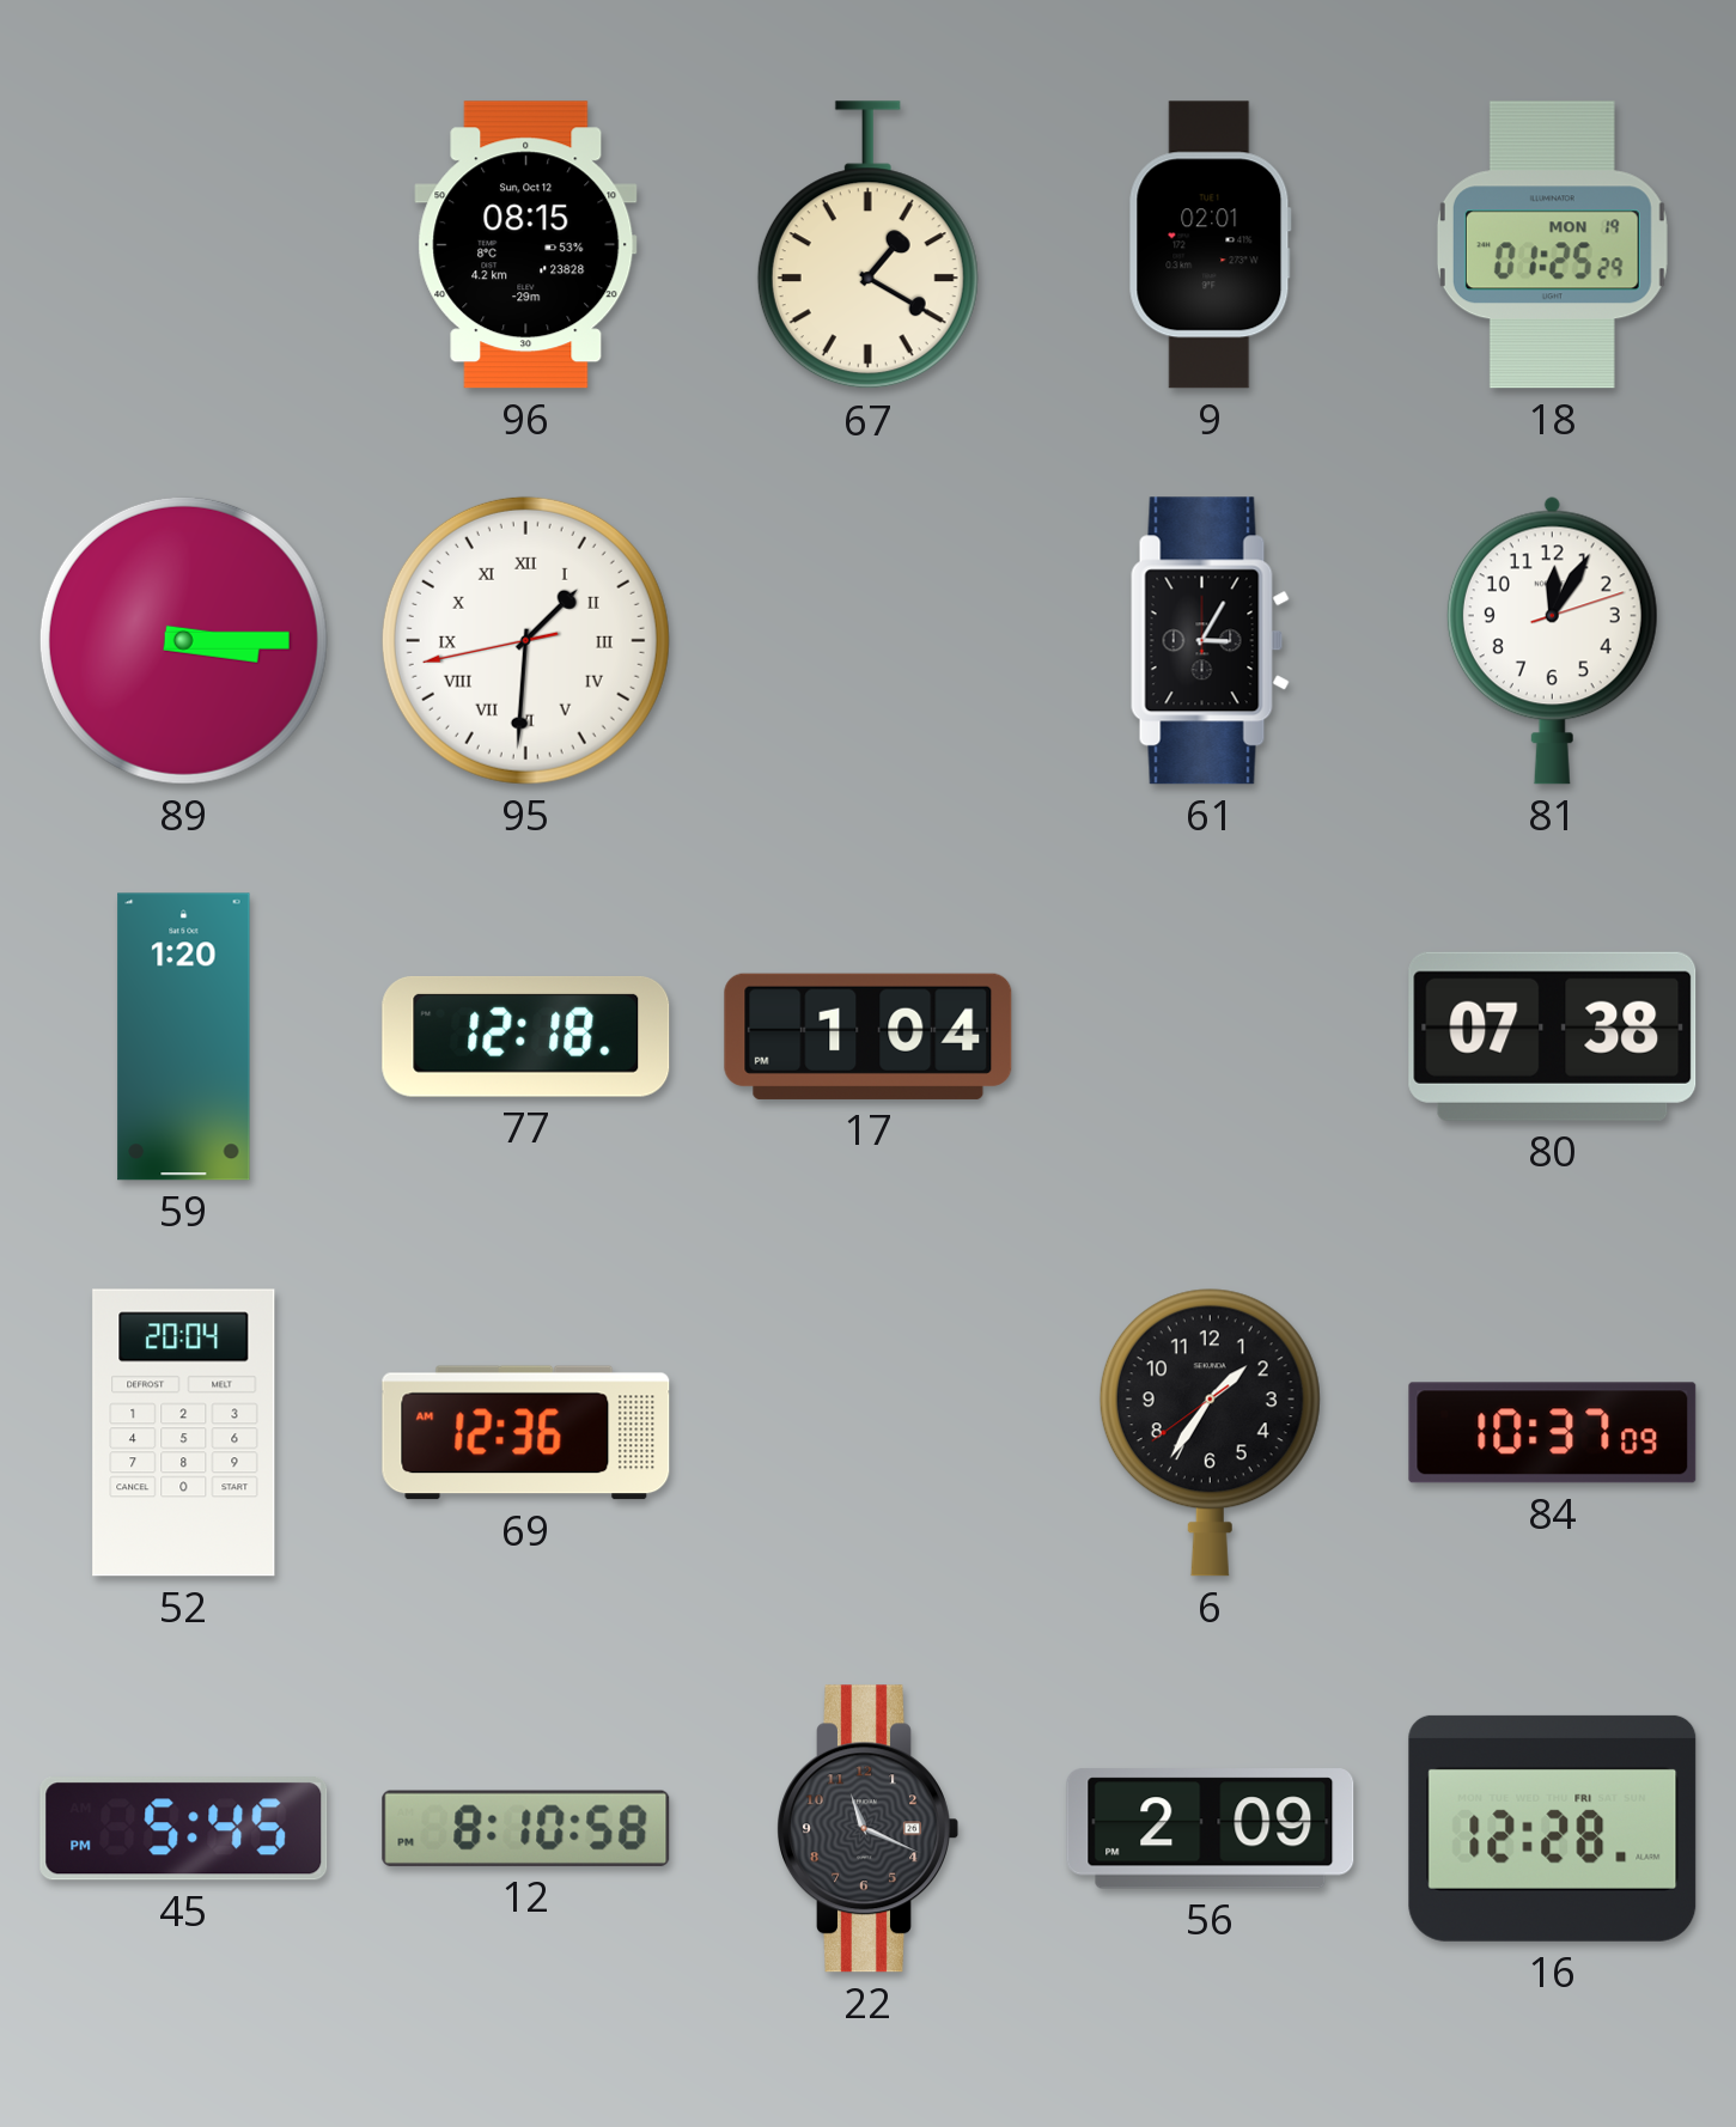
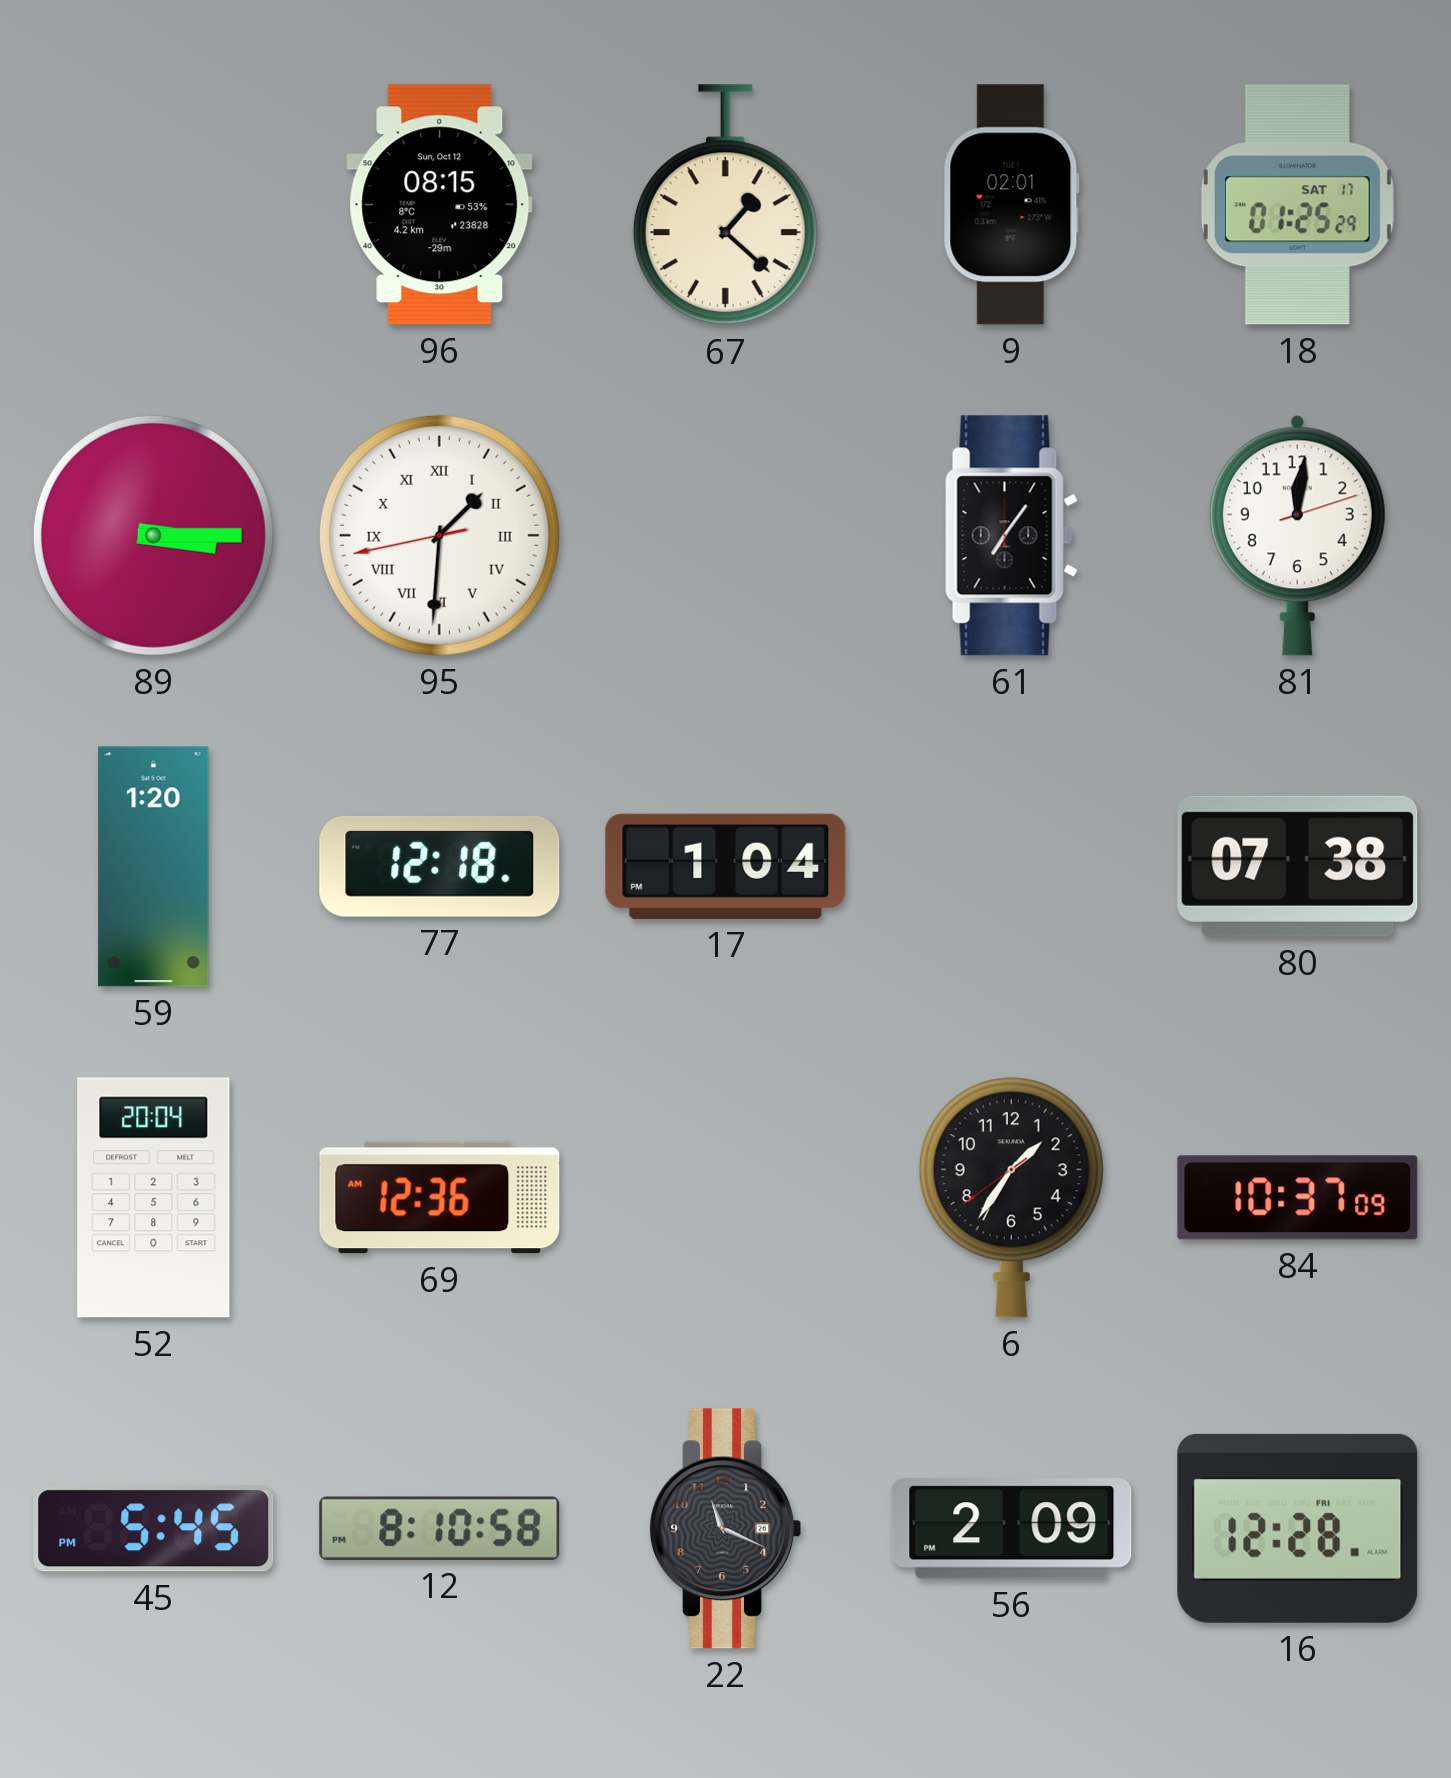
67: 1:20 -> 1:22
18 date: MON 19 -> SAT 17
61: 3:05 -> 7:06
81: 12:05 -> 12:01
